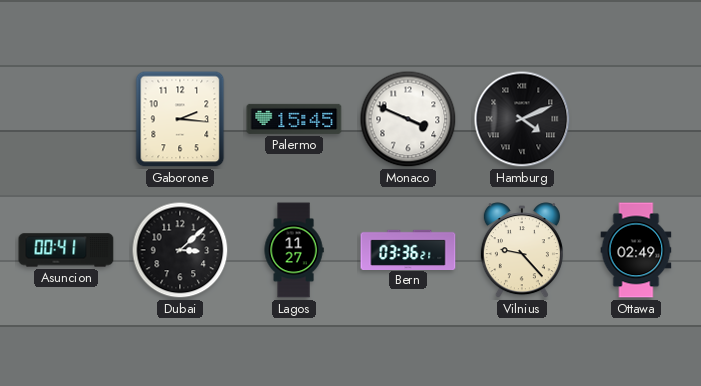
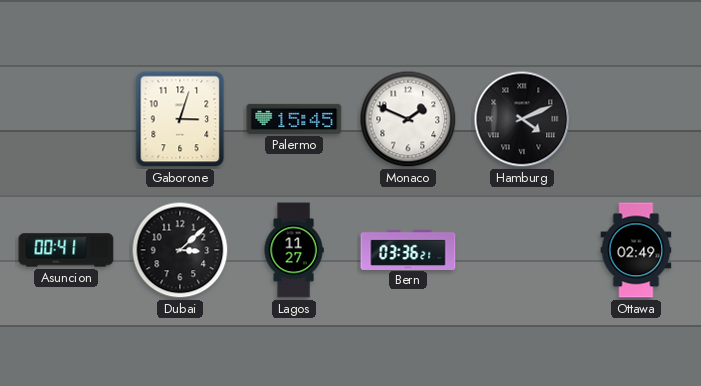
Gaborone: 2:16 -> 3:03
Monaco: 3:49 -> 1:49
Vilnius: 9:23 -> none
